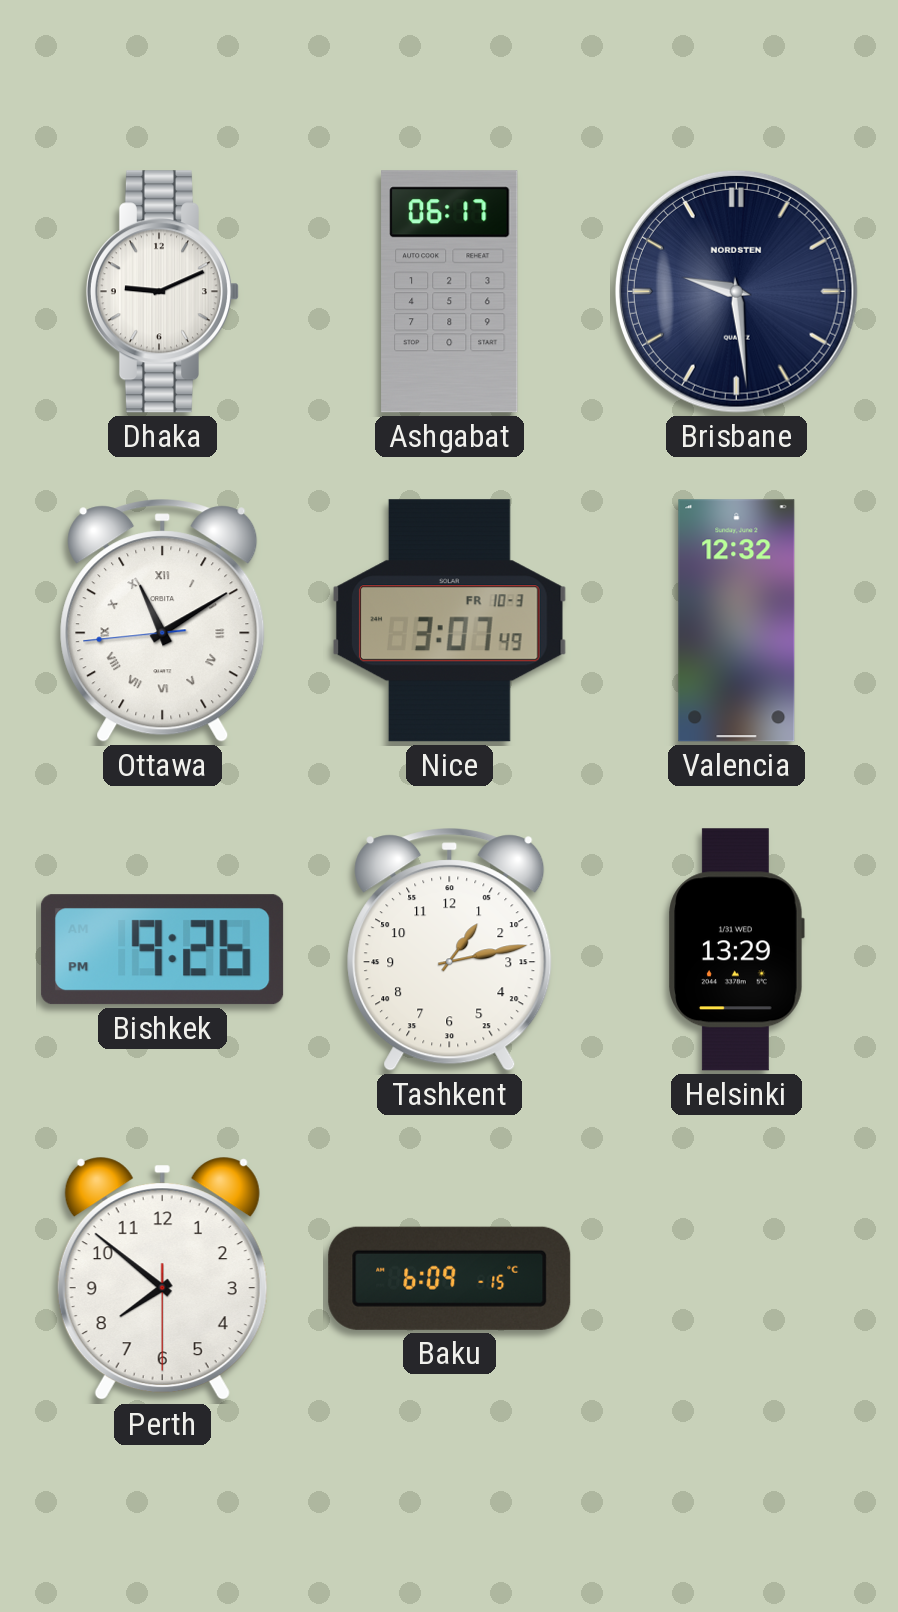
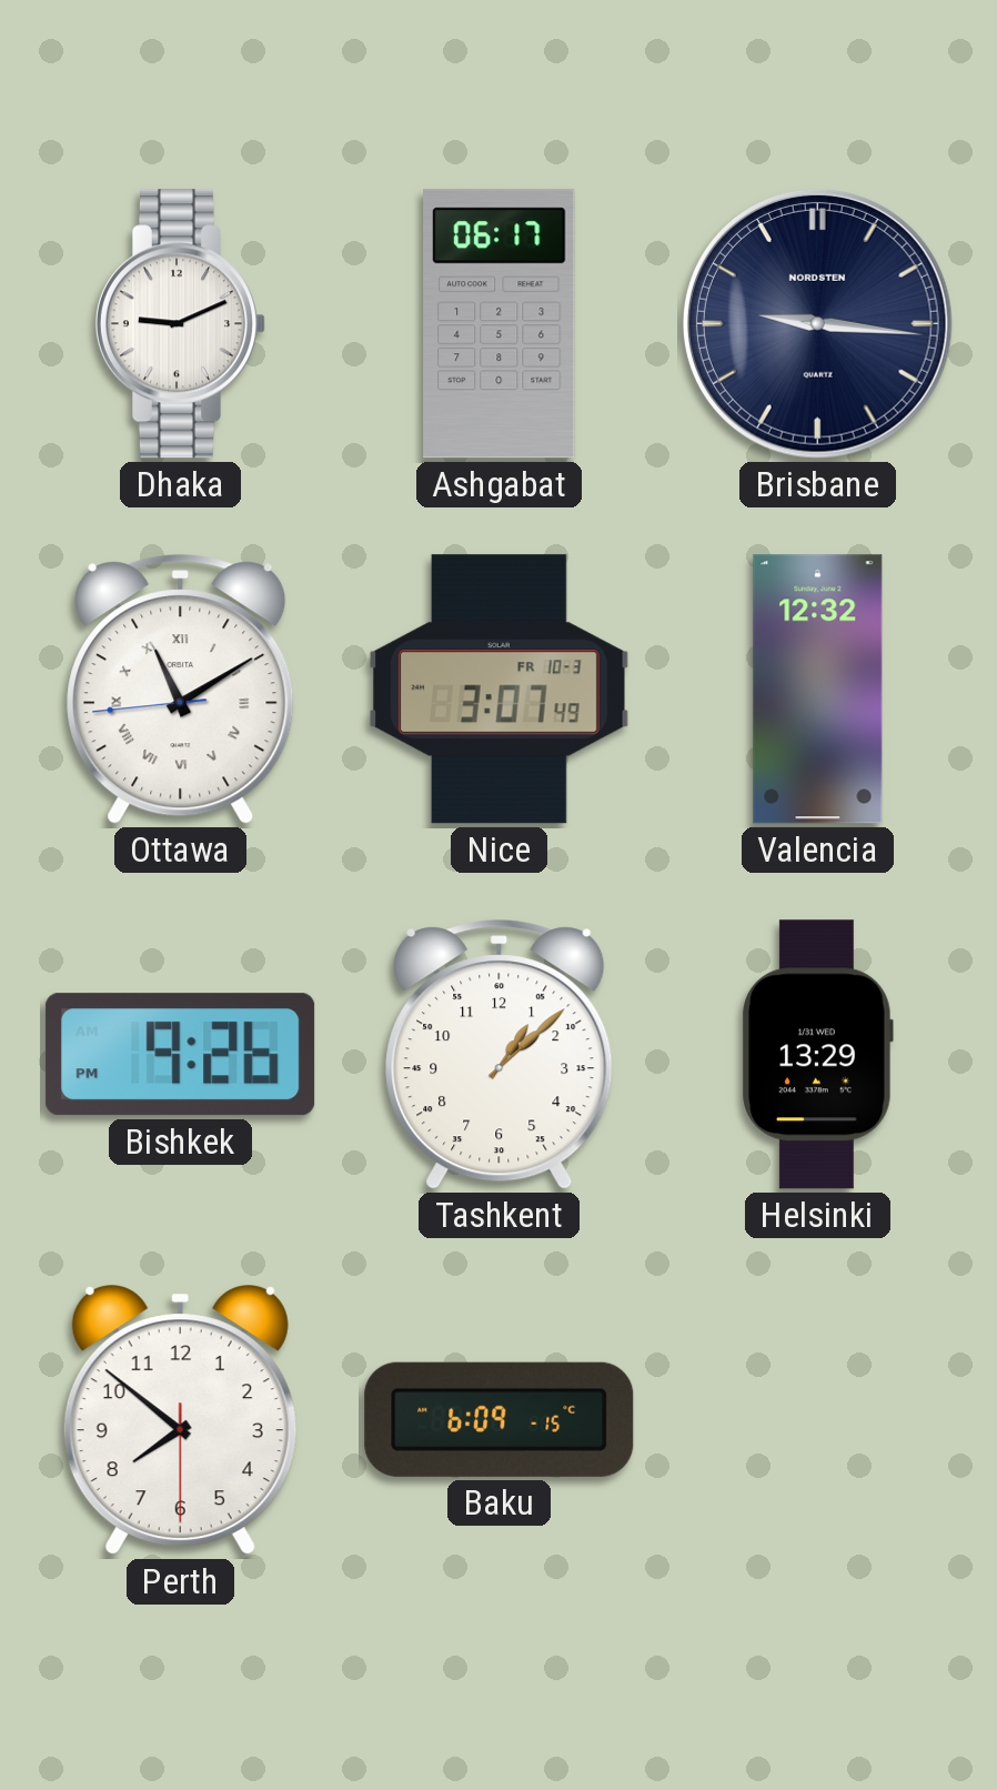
Brisbane: 9:29 -> 9:16
Tashkent: 1:13 -> 1:08
